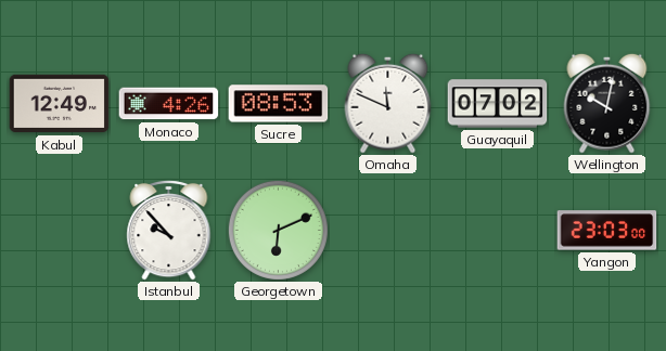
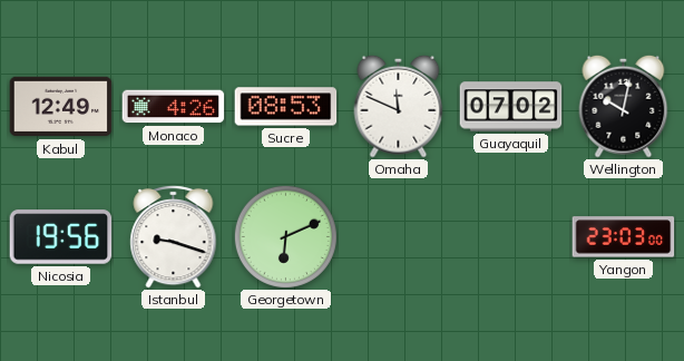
Nicosia: none -> 19:56
Istanbul: 9:53 -> 9:18
